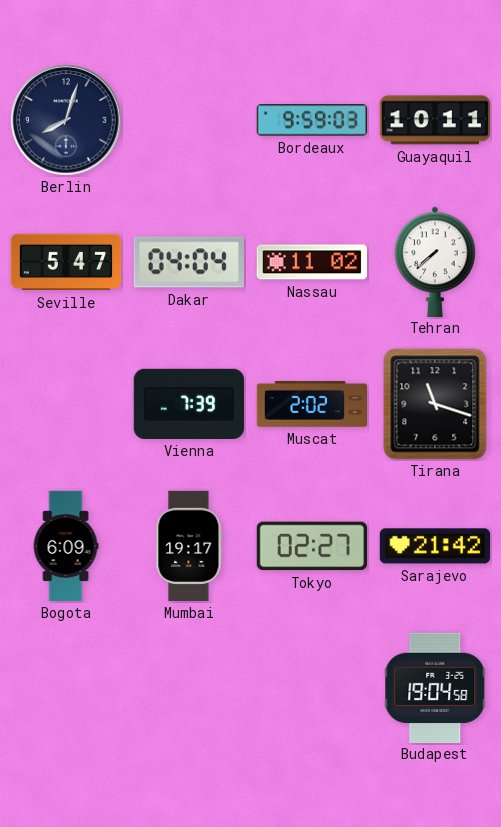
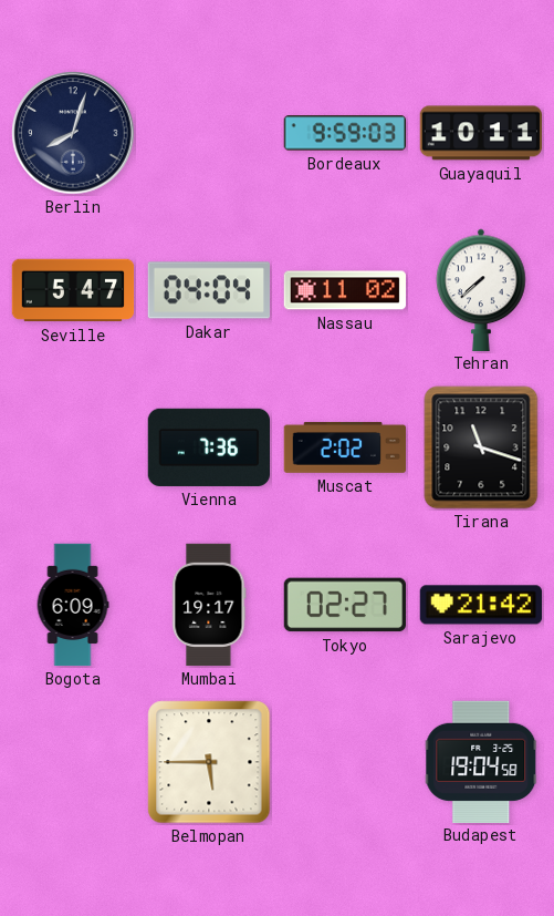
Vienna: 7:39 -> 7:36
Belmopan: none -> 5:45
